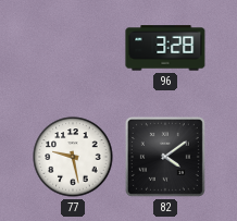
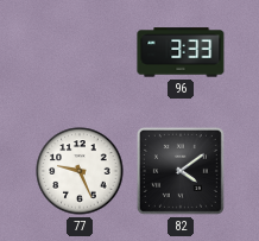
96: 3:28 -> 3:33
77: 9:28 -> 9:26
